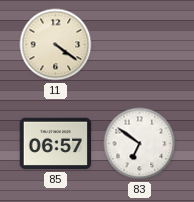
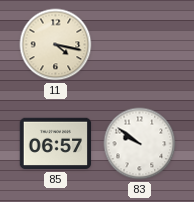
11: 4:21 -> 4:17
83: 6:51 -> 9:51
